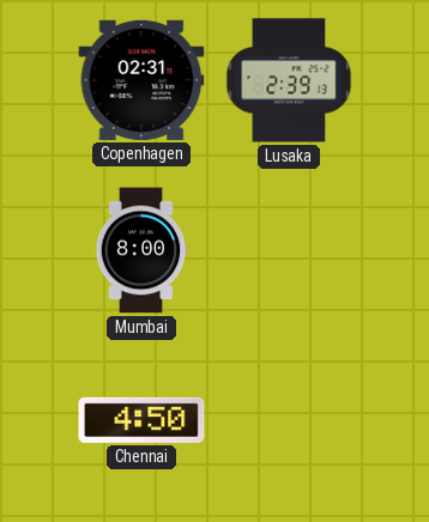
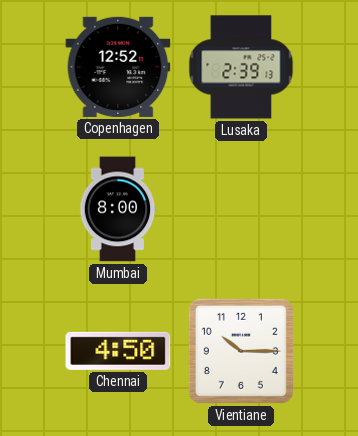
Copenhagen: 02:31 -> 12:52
Vientiane: none -> 10:15
